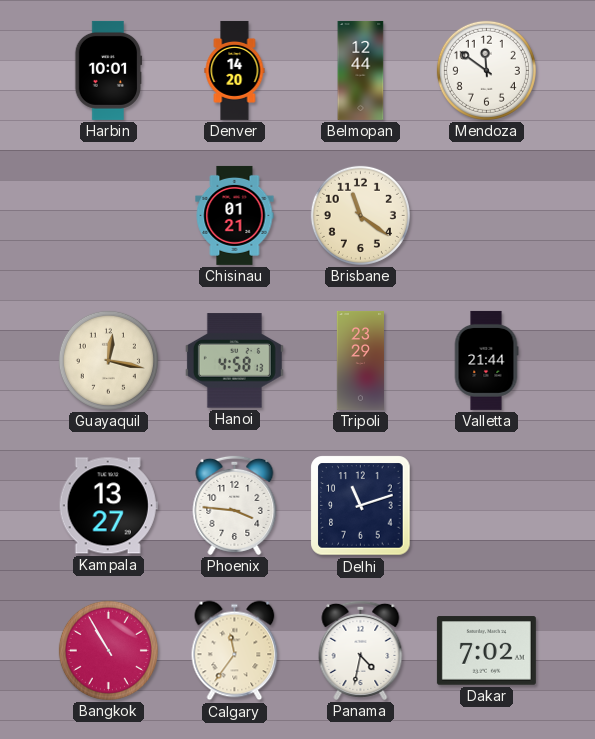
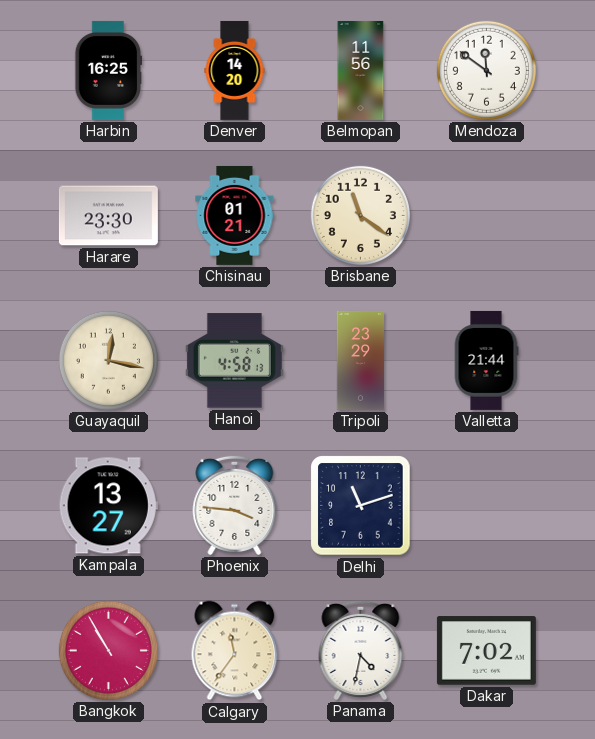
Harbin: 10:01 -> 16:25
Belmopan: 12:44 -> 11:56
Harare: none -> 23:30
